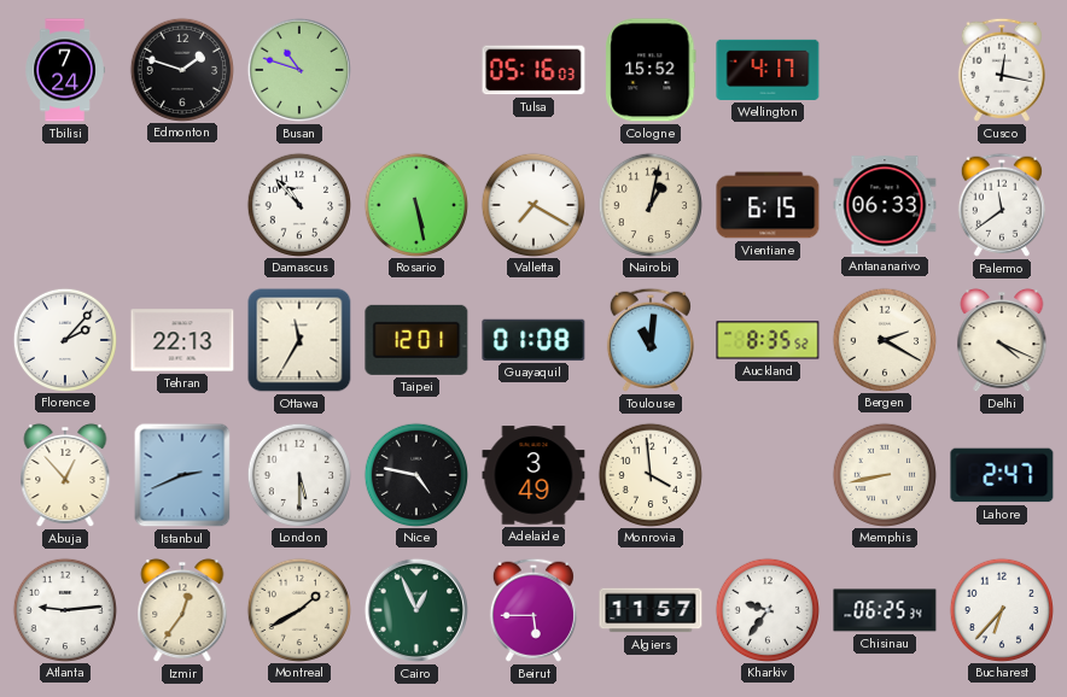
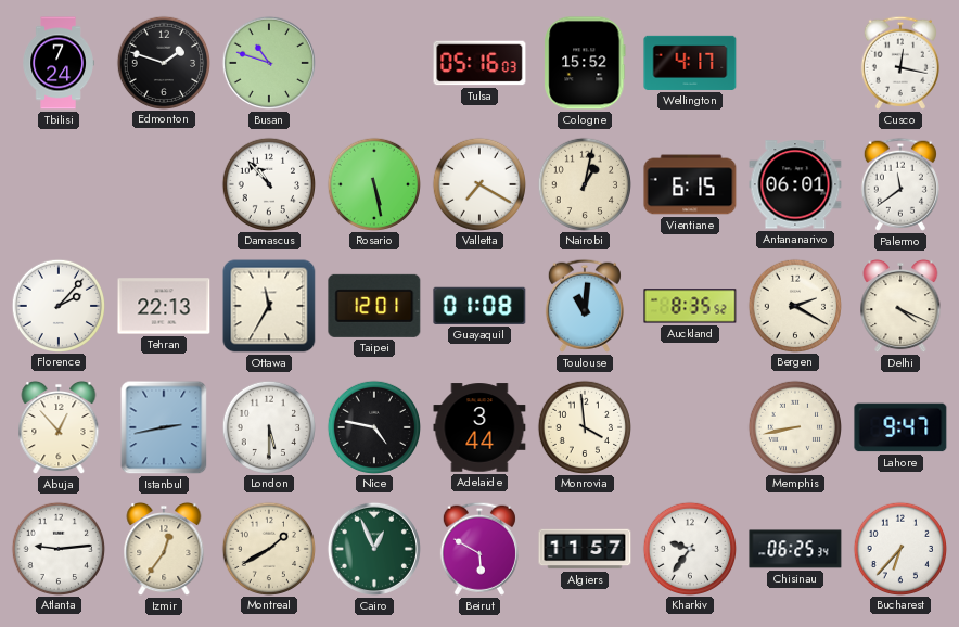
Antananarivo: 06:33 -> 06:01
Istanbul: 2:41 -> 2:43
Adelaide: 3:49 -> 3:44
Lahore: 2:47 -> 9:47
Beirut: 5:45 -> 5:50
